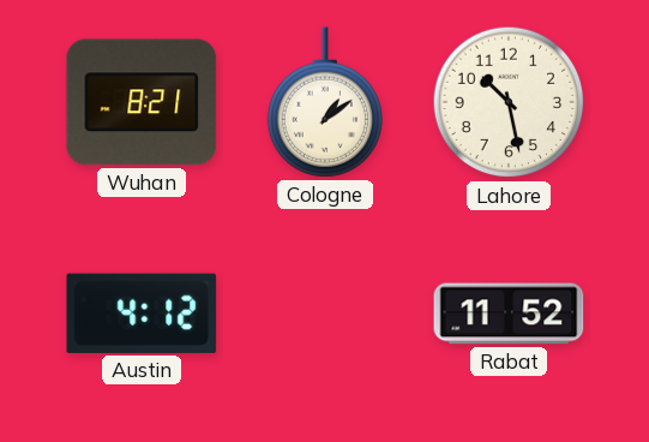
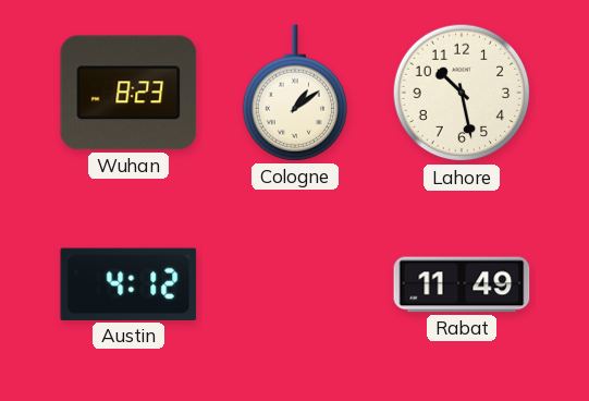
Wuhan: 8:21 -> 8:23
Rabat: 11:52 -> 11:49
